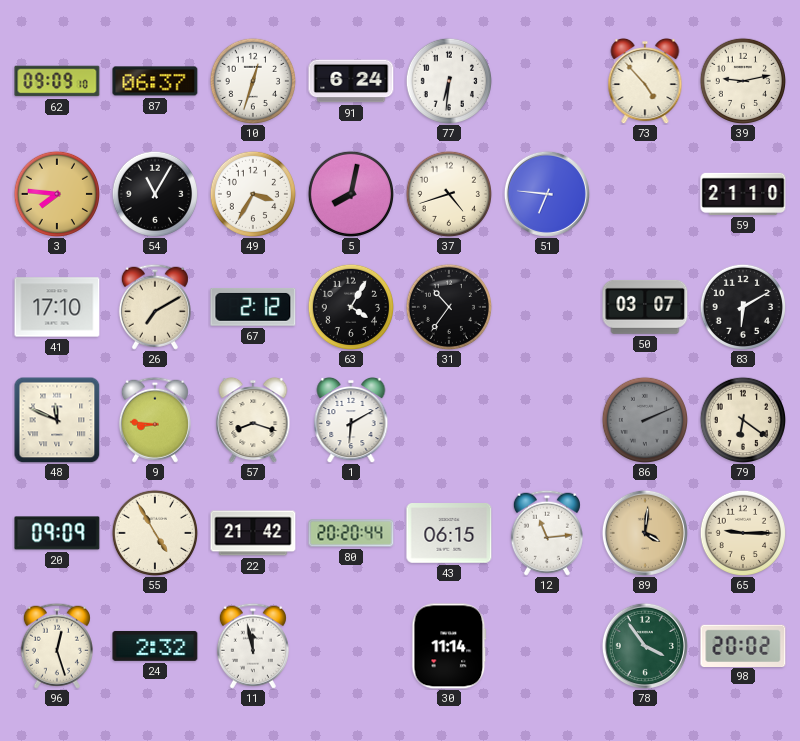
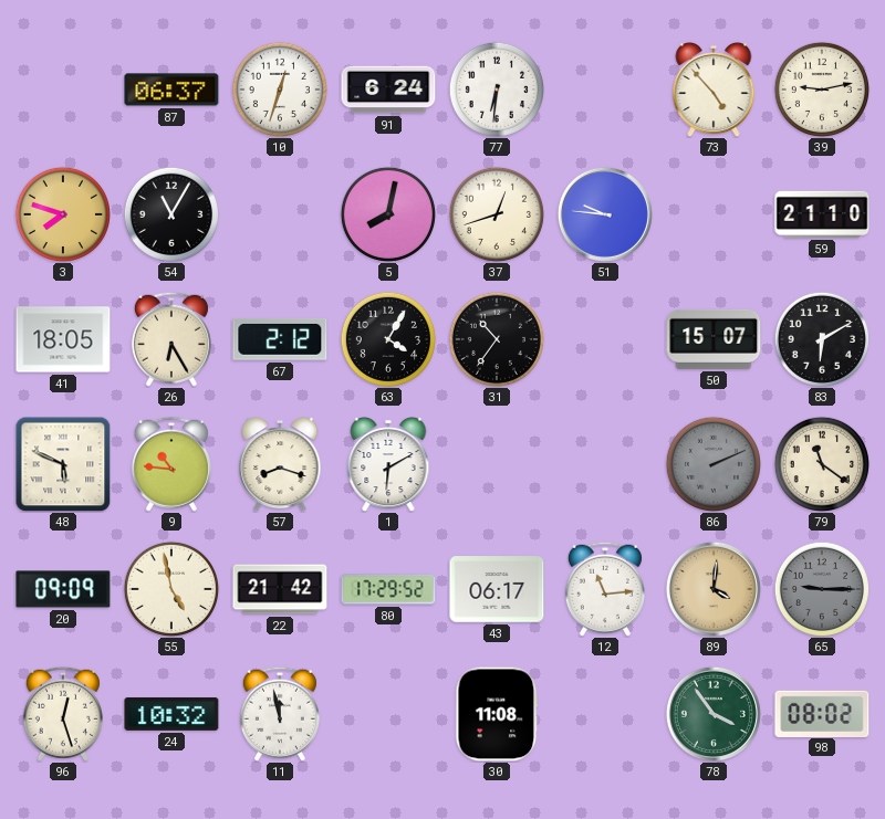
62: 09:09 -> none
3: 7:46 -> 7:48
49: 3:35 -> none
37: 4:42 -> 12:42
51: 6:46 -> 9:46
41: 17:10 -> 18:05
26: 7:10 -> 6:25
50: 03:07 -> 15:07
48: 11:49 -> 5:49
9: 8:46 -> 10:46
79: 6:21 -> 11:21
55: 4:55 -> 4:58
80: 20:20 -> 17:29
43: 06:15 -> 06:17
65 dial: cream -> grey
24: 2:32 -> 10:32
30: 11:14 -> 11:08
98: 20:02 -> 08:02
